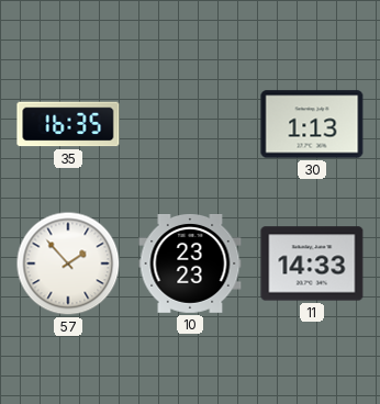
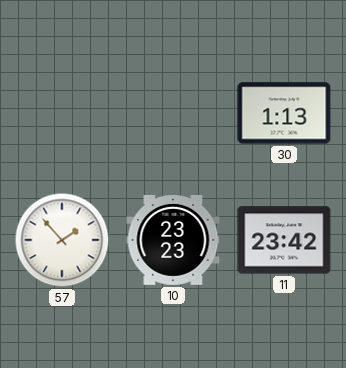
35: 16:35 -> none
11: 14:33 -> 23:42
